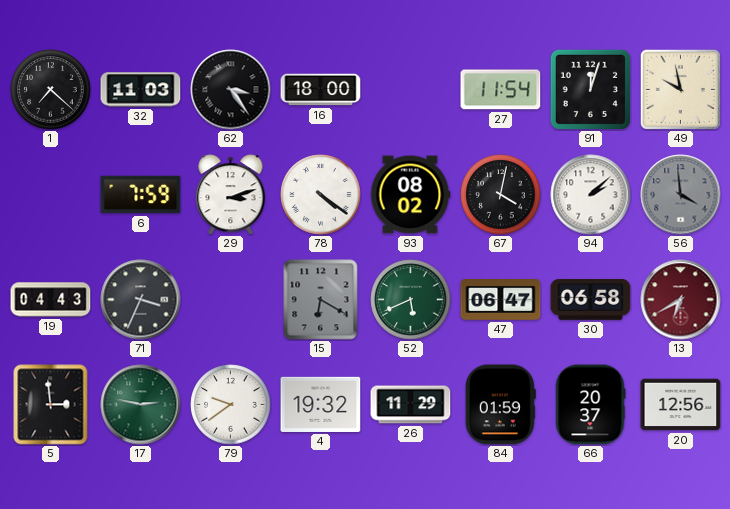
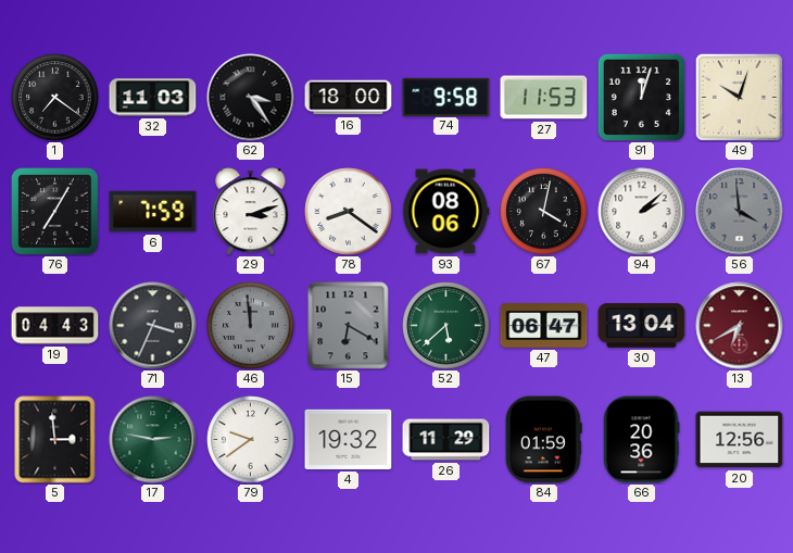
1: 7:22 -> 7:21
74: none -> 9:58
27: 11:54 -> 11:53
49: 9:58 -> 10:03
76: none -> 7:05
78: 4:21 -> 8:21
93: 08:02 -> 08:06
46: none -> 11:59
52: 5:41 -> 5:38
30: 06:58 -> 13:04
66: 20:37 -> 20:36
